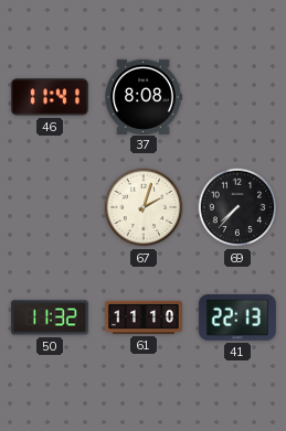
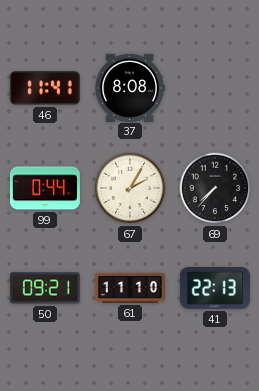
99: none -> 0:44
67: 2:03 -> 2:05
50: 11:32 -> 09:21
